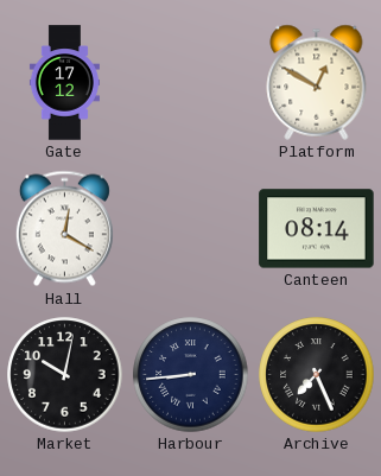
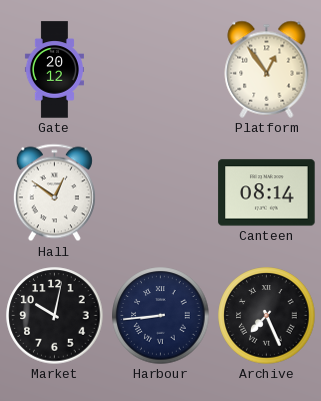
Gate: 17:12 -> 20:12
Platform: 12:50 -> 12:54
Hall: 12:20 -> 12:51
